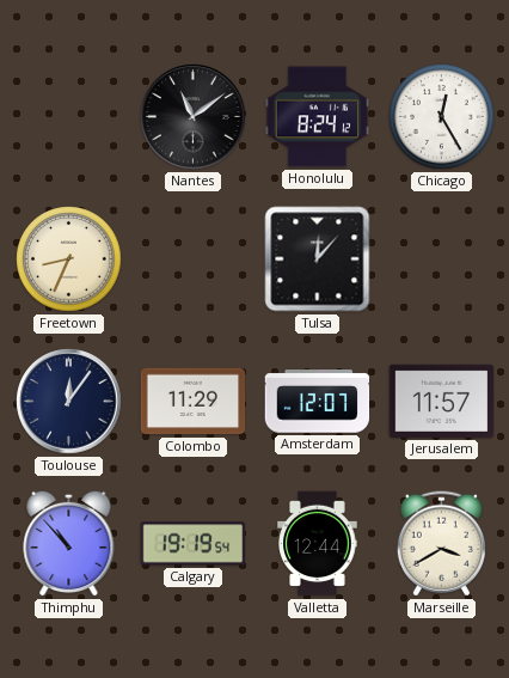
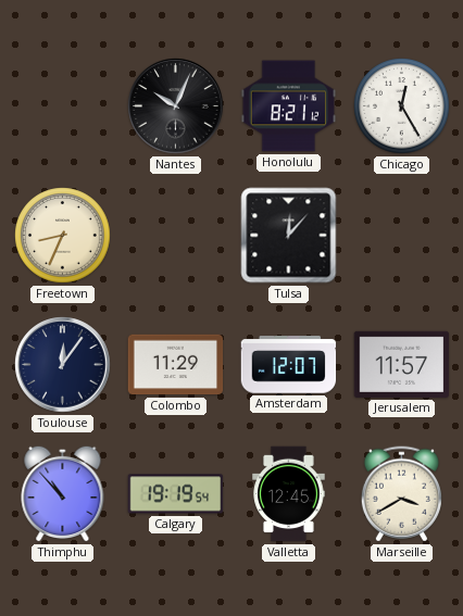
Nantes: 11:09 -> 10:04
Honolulu: 8:24 -> 8:21
Valletta: 12:44 -> 12:45
